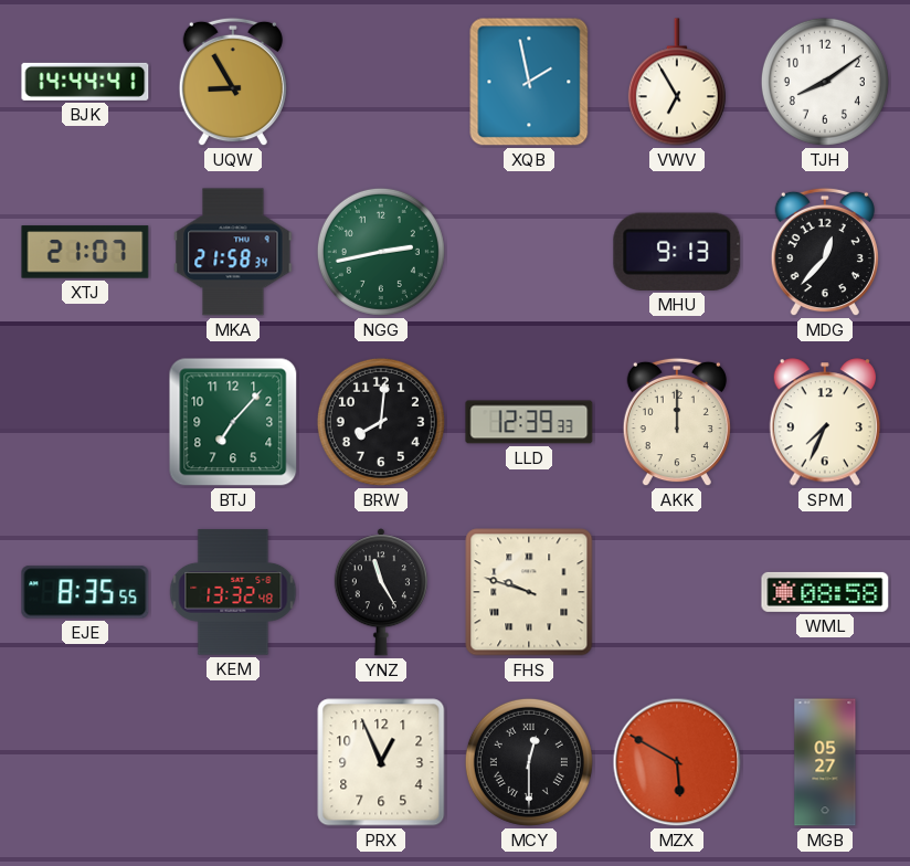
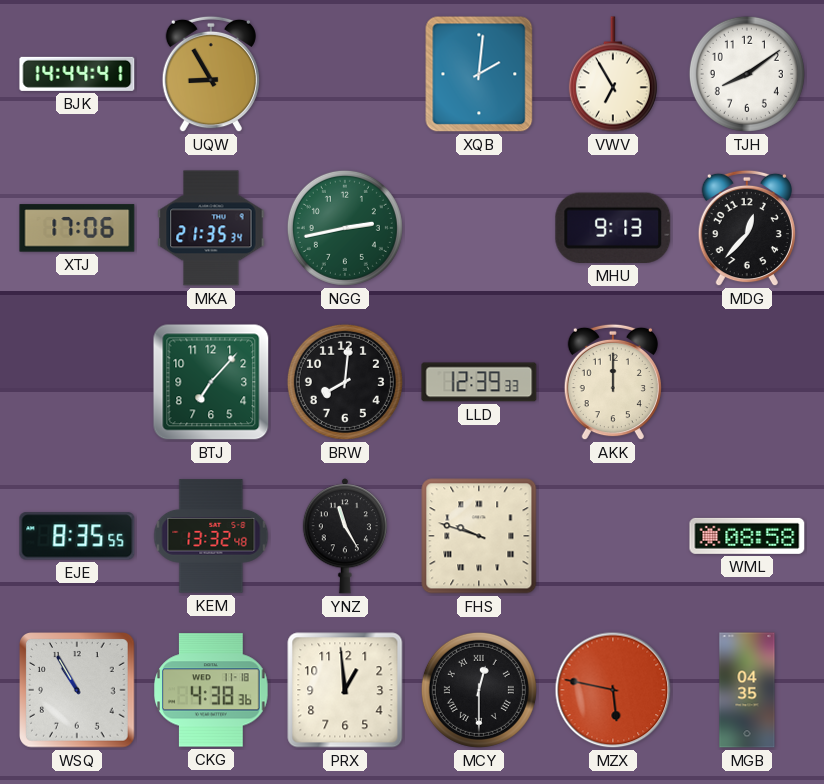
XQB: 1:58 -> 2:01
XTJ: 21:07 -> 17:06
MKA: 21:58 -> 21:35
SPM: 7:34 -> none
WSQ: none -> 10:55
CKG: none -> 4:38
PRX: 12:56 -> 12:59
MZX: 5:50 -> 5:47
MGB: 05:27 -> 04:35
